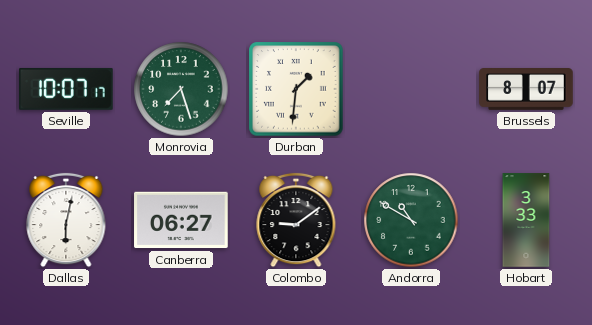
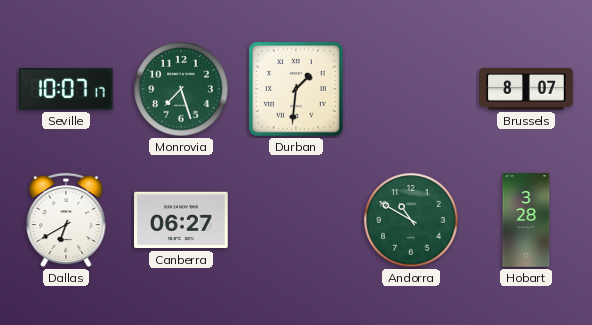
Dallas: 6:02 -> 6:40
Colombo: 9:09 -> none
Hobart: 3:33 -> 3:28
